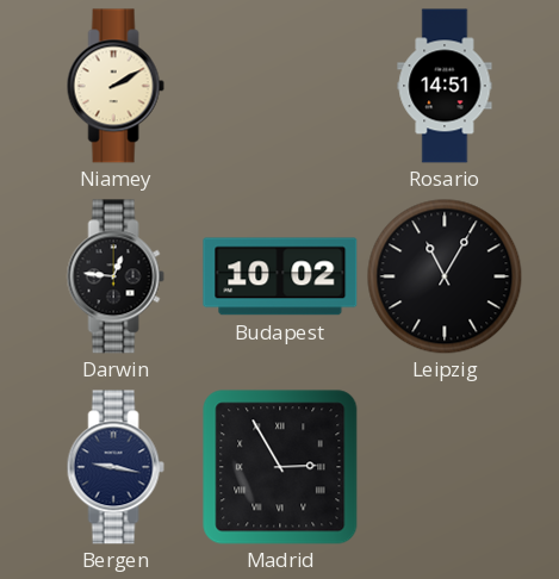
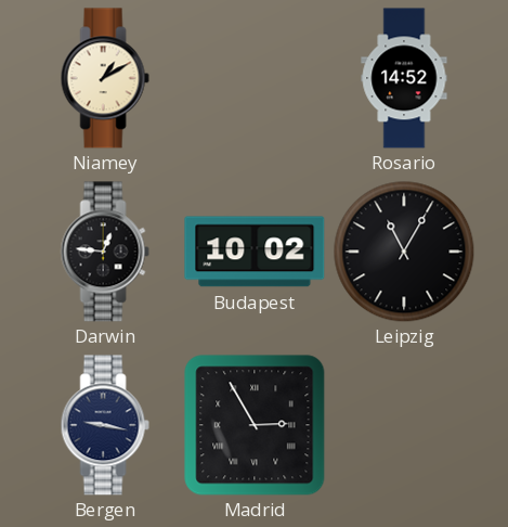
Niamey: 2:10 -> 1:10
Rosario: 14:51 -> 14:52
